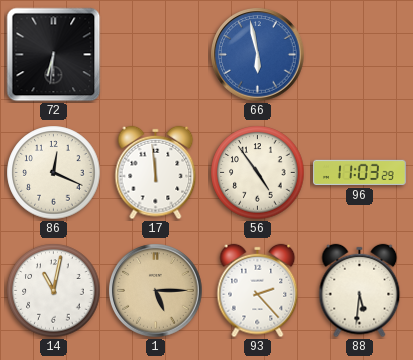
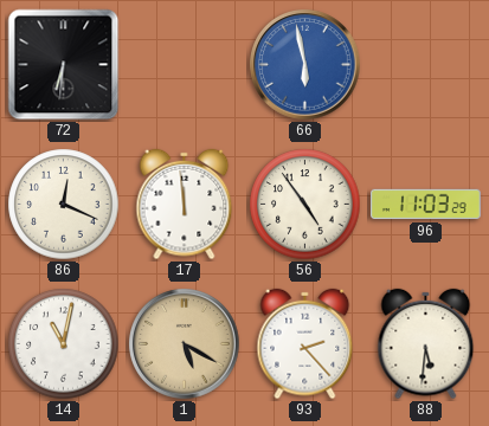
1: 5:15 -> 5:20
